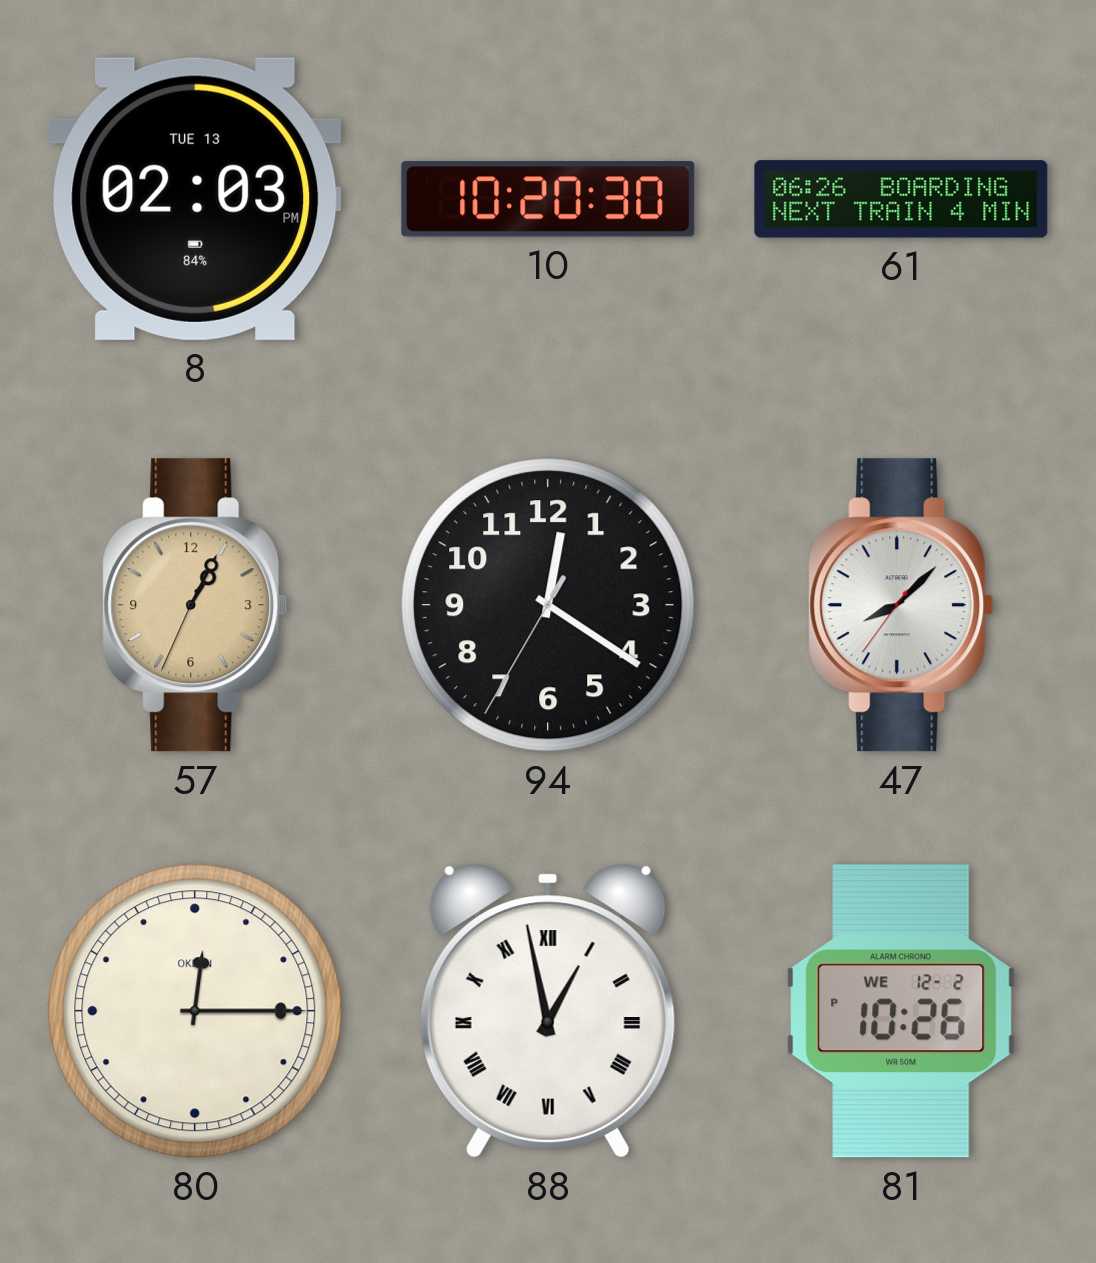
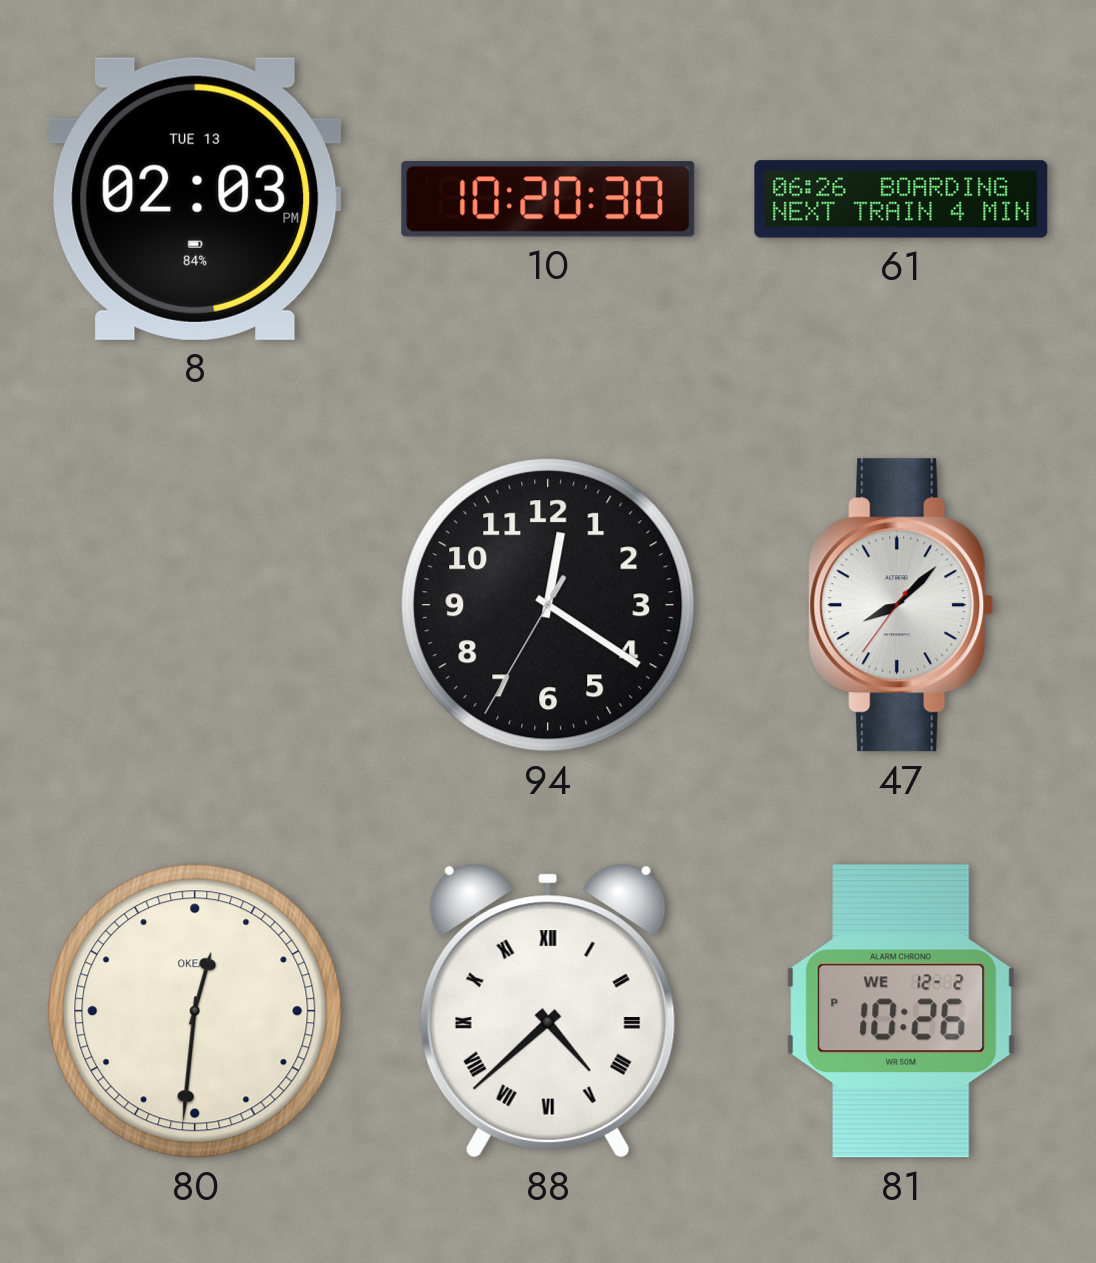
57: 1:04 -> none
80: 12:15 -> 12:31
88: 12:58 -> 4:38
